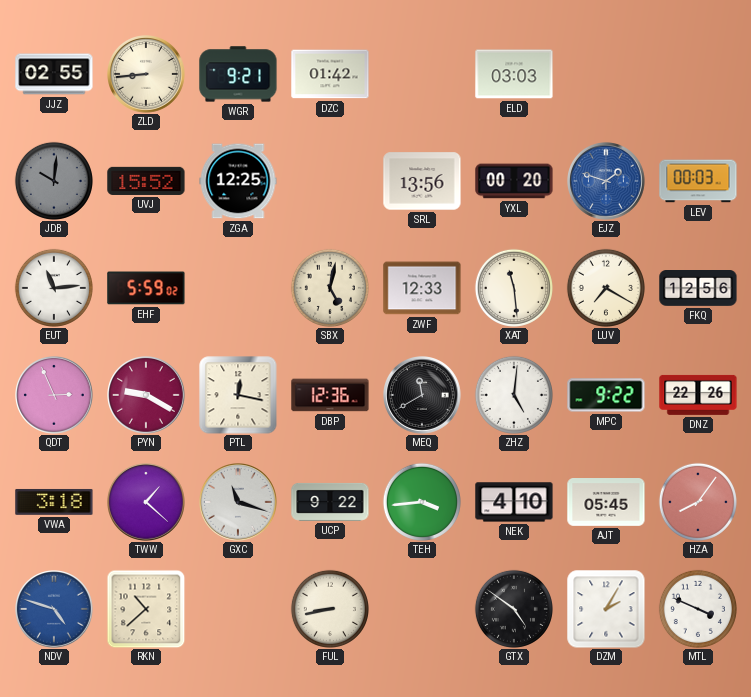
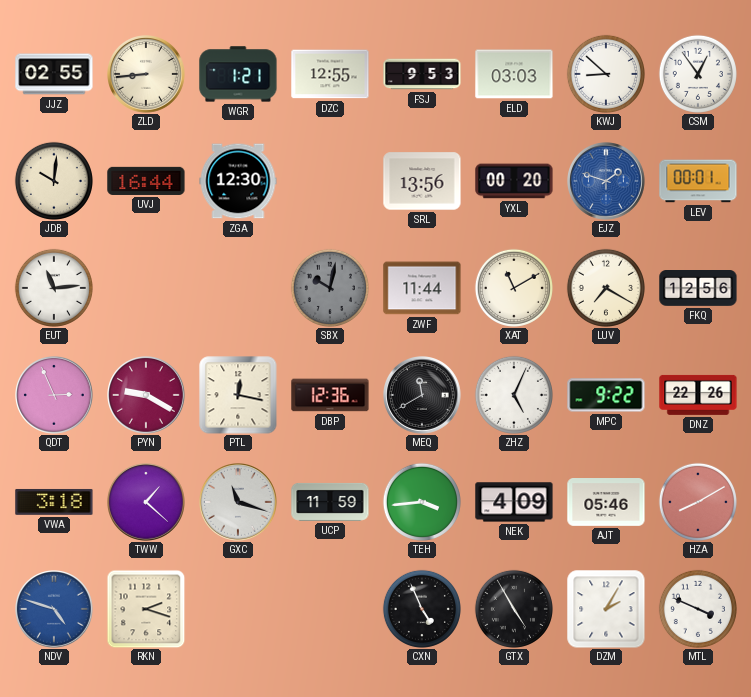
WGR: 9:21 -> 1:21
DZC: 01:42 -> 12:55
FSJ: none -> 9:53
KWJ: none -> 8:52
CSM: none -> 12:54
JDB dial: grey -> cream
UVJ: 15:52 -> 16:44
ZGA: 12:25 -> 12:30
LEV: 00:03 -> 00:01
EHF: 5:59 -> none
SBX: 5:02 -> 10:02
SBX dial: cream -> grey
ZWF: 12:33 -> 11:44
XAT: 11:29 -> 11:10
ZHZ: 5:01 -> 5:04
UCP: 9:22 -> 11:59
NEK: 4:10 -> 4:09
AJT: 05:45 -> 05:46
HZA: 8:06 -> 8:10
RKN: 10:38 -> 2:18
FUL: 8:43 -> none
CXN: none -> 4:56
GTX: 4:51 -> 4:55
